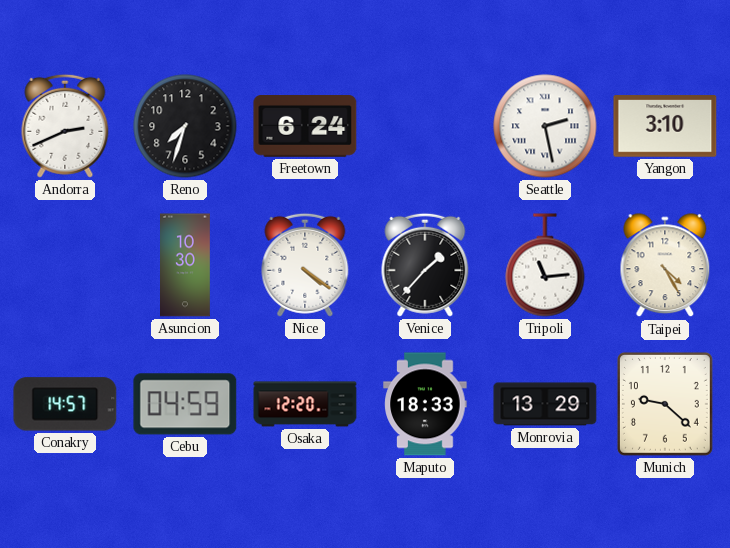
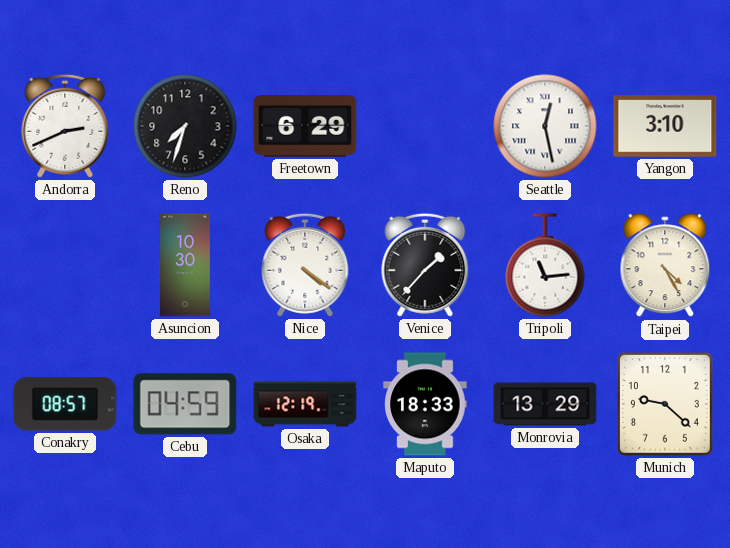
Freetown: 6:24 -> 6:29
Seattle: 2:28 -> 12:28
Conakry: 14:57 -> 08:57
Osaka: 12:20 -> 12:19
